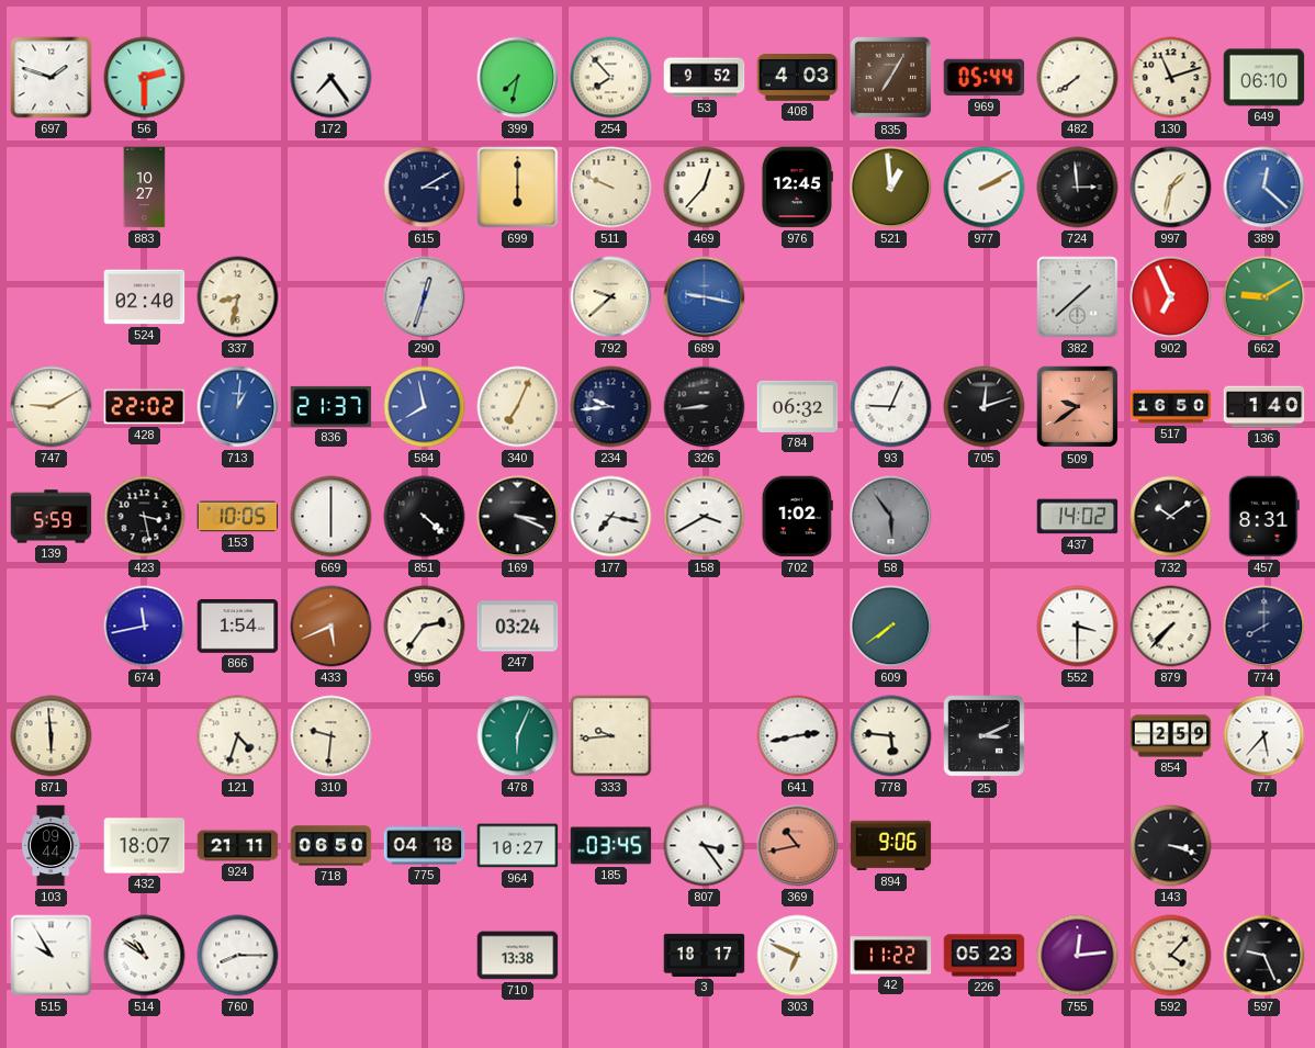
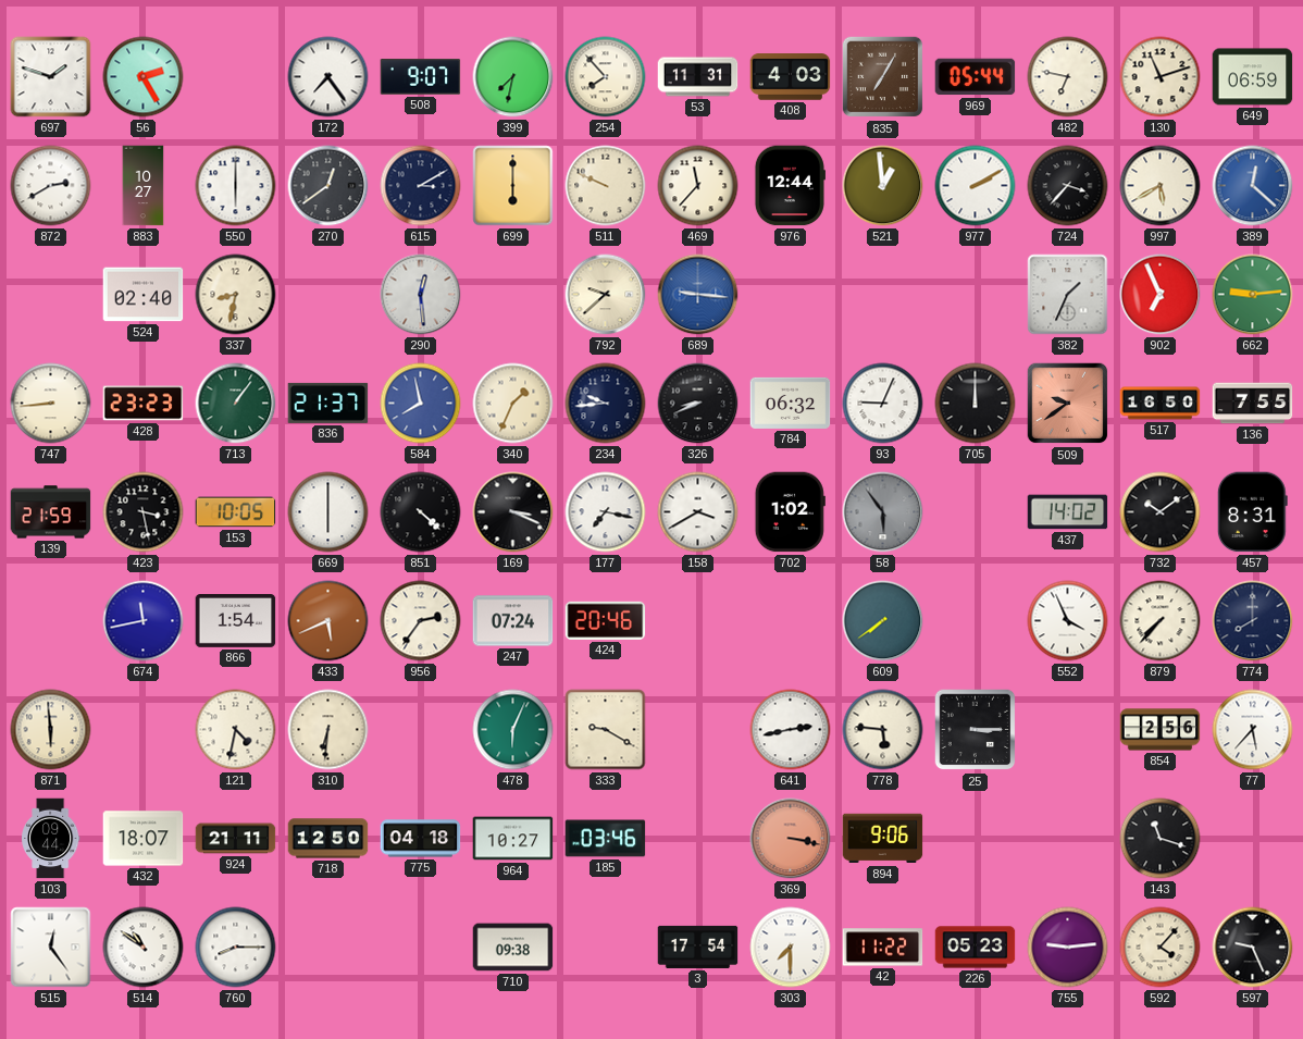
56: 2:30 -> 2:25
508: none -> 9:07
53: 9:52 -> 11:31
482: 7:39 -> 6:47
649: 06:10 -> 06:59
872: none -> 2:40
550: none -> 6:00
270: none -> 12:39
469: 12:37 -> 11:37
976: 12:45 -> 12:44
724: 2:59 -> 3:37
997: 1:32 -> 5:40
290: 12:33 -> 12:29
689: 9:17 -> 9:16
382: 1:38 -> 1:34
662: 9:10 -> 9:14
747: 9:10 -> 8:44
428: 22:02 -> 23:23
713: 1:01 -> 1:06
713 dial: blue -> green
340: 7:04 -> 1:34
326: 8:44 -> 8:41
705: 12:12 -> 12:00
136: 1:40 -> 7:55
139: 5:59 -> 21:59
247: 03:24 -> 07:24
424: none -> 20:46
552: 3:30 -> 3:56
121: 4:33 -> 4:32
310: 9:31 -> 6:31
333: 9:44 -> 9:20
25: 3:11 -> 3:15
854: 2:59 -> 2:56
718: 06:50 -> 12:50
185: 03:45 -> 03:46
807: 3:24 -> none
369: 10:43 -> 3:17
143: 3:18 -> 11:18
515: 9:55 -> 12:24
710: 13:38 -> 09:38
3: 18:17 -> 17:54
303: 6:49 -> 7:30
755: 12:14 -> 9:14
